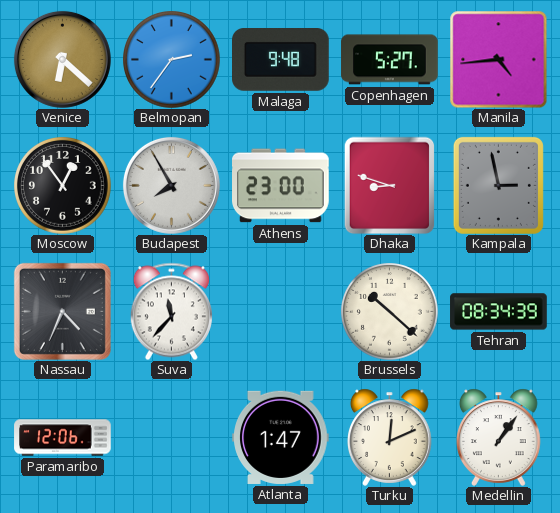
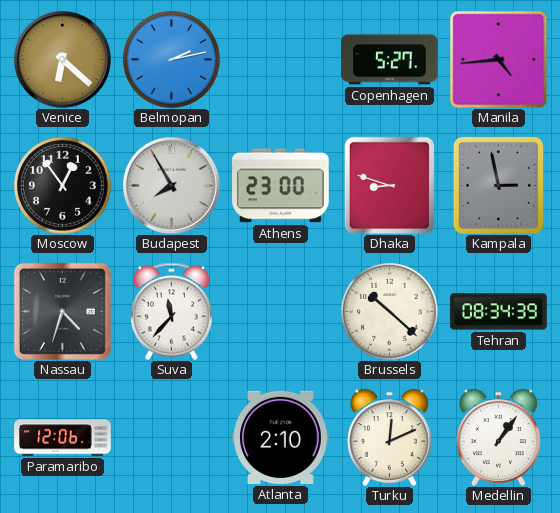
Belmopan: 2:36 -> 2:13
Malaga: 9:48 -> none
Nassau: 4:34 -> 4:33
Atlanta: 1:47 -> 2:10
